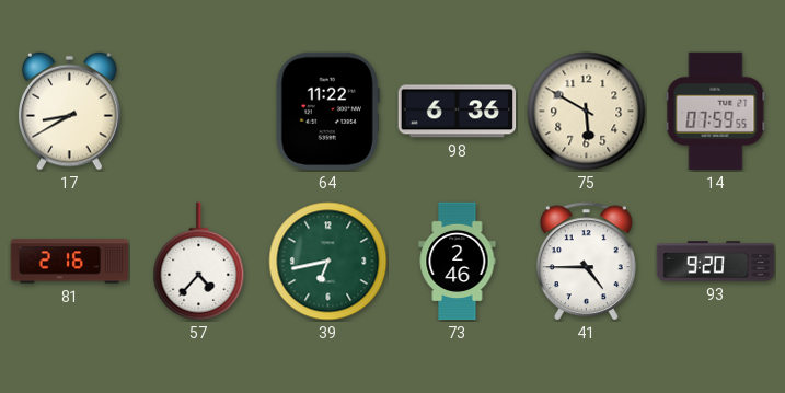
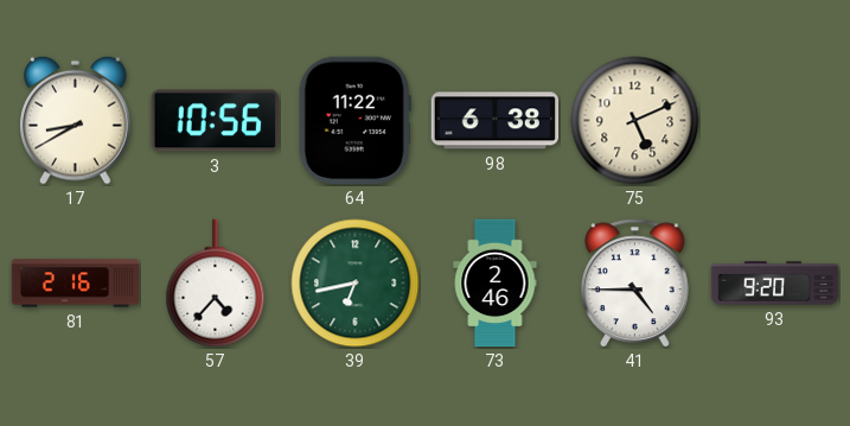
3: none -> 10:56
98: 6:36 -> 6:38
75: 5:50 -> 5:11
14: 07:59 -> none
